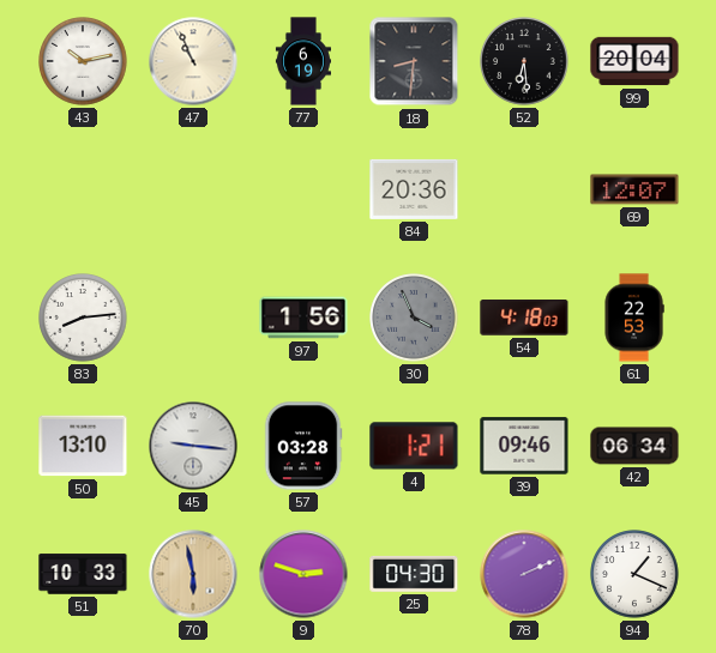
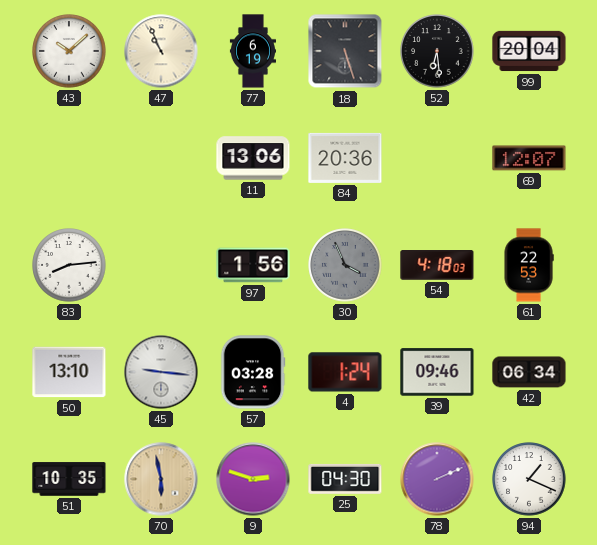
43: 10:13 -> 10:08
18: 8:31 -> 5:27
11: none -> 13:06
4: 1:21 -> 1:24
51: 10:33 -> 10:35
